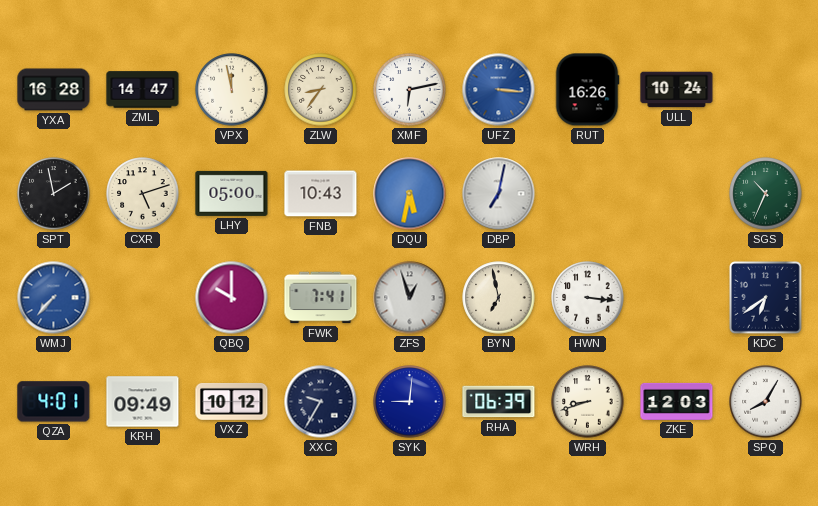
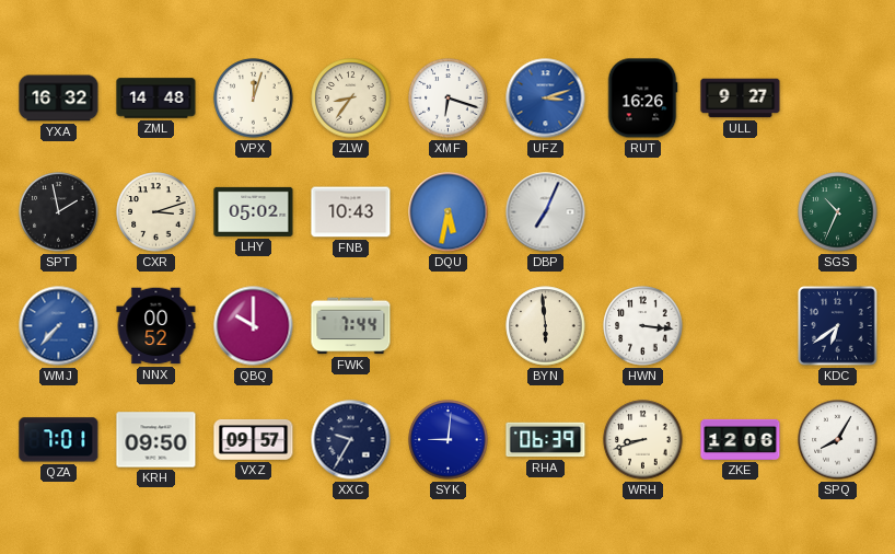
YXA: 16:28 -> 16:32
ZML: 14:47 -> 14:48
VPX: 11:58 -> 12:03
XMF: 6:13 -> 6:18
UFZ: 3:16 -> 3:12
ULL: 10:24 -> 9:27
CXR: 5:12 -> 3:12
LHY: 05:00 -> 05:02
DBP: 7:02 -> 7:04
NNX: none -> 00:52
FWK: 7:41 -> 7:44
ZFS: 12:57 -> none
BYN: 6:58 -> 5:59
QZA: 4:01 -> 7:01
KRH: 09:49 -> 09:50
VXZ: 10:12 -> 09:57
ZKE: 12:03 -> 12:06
